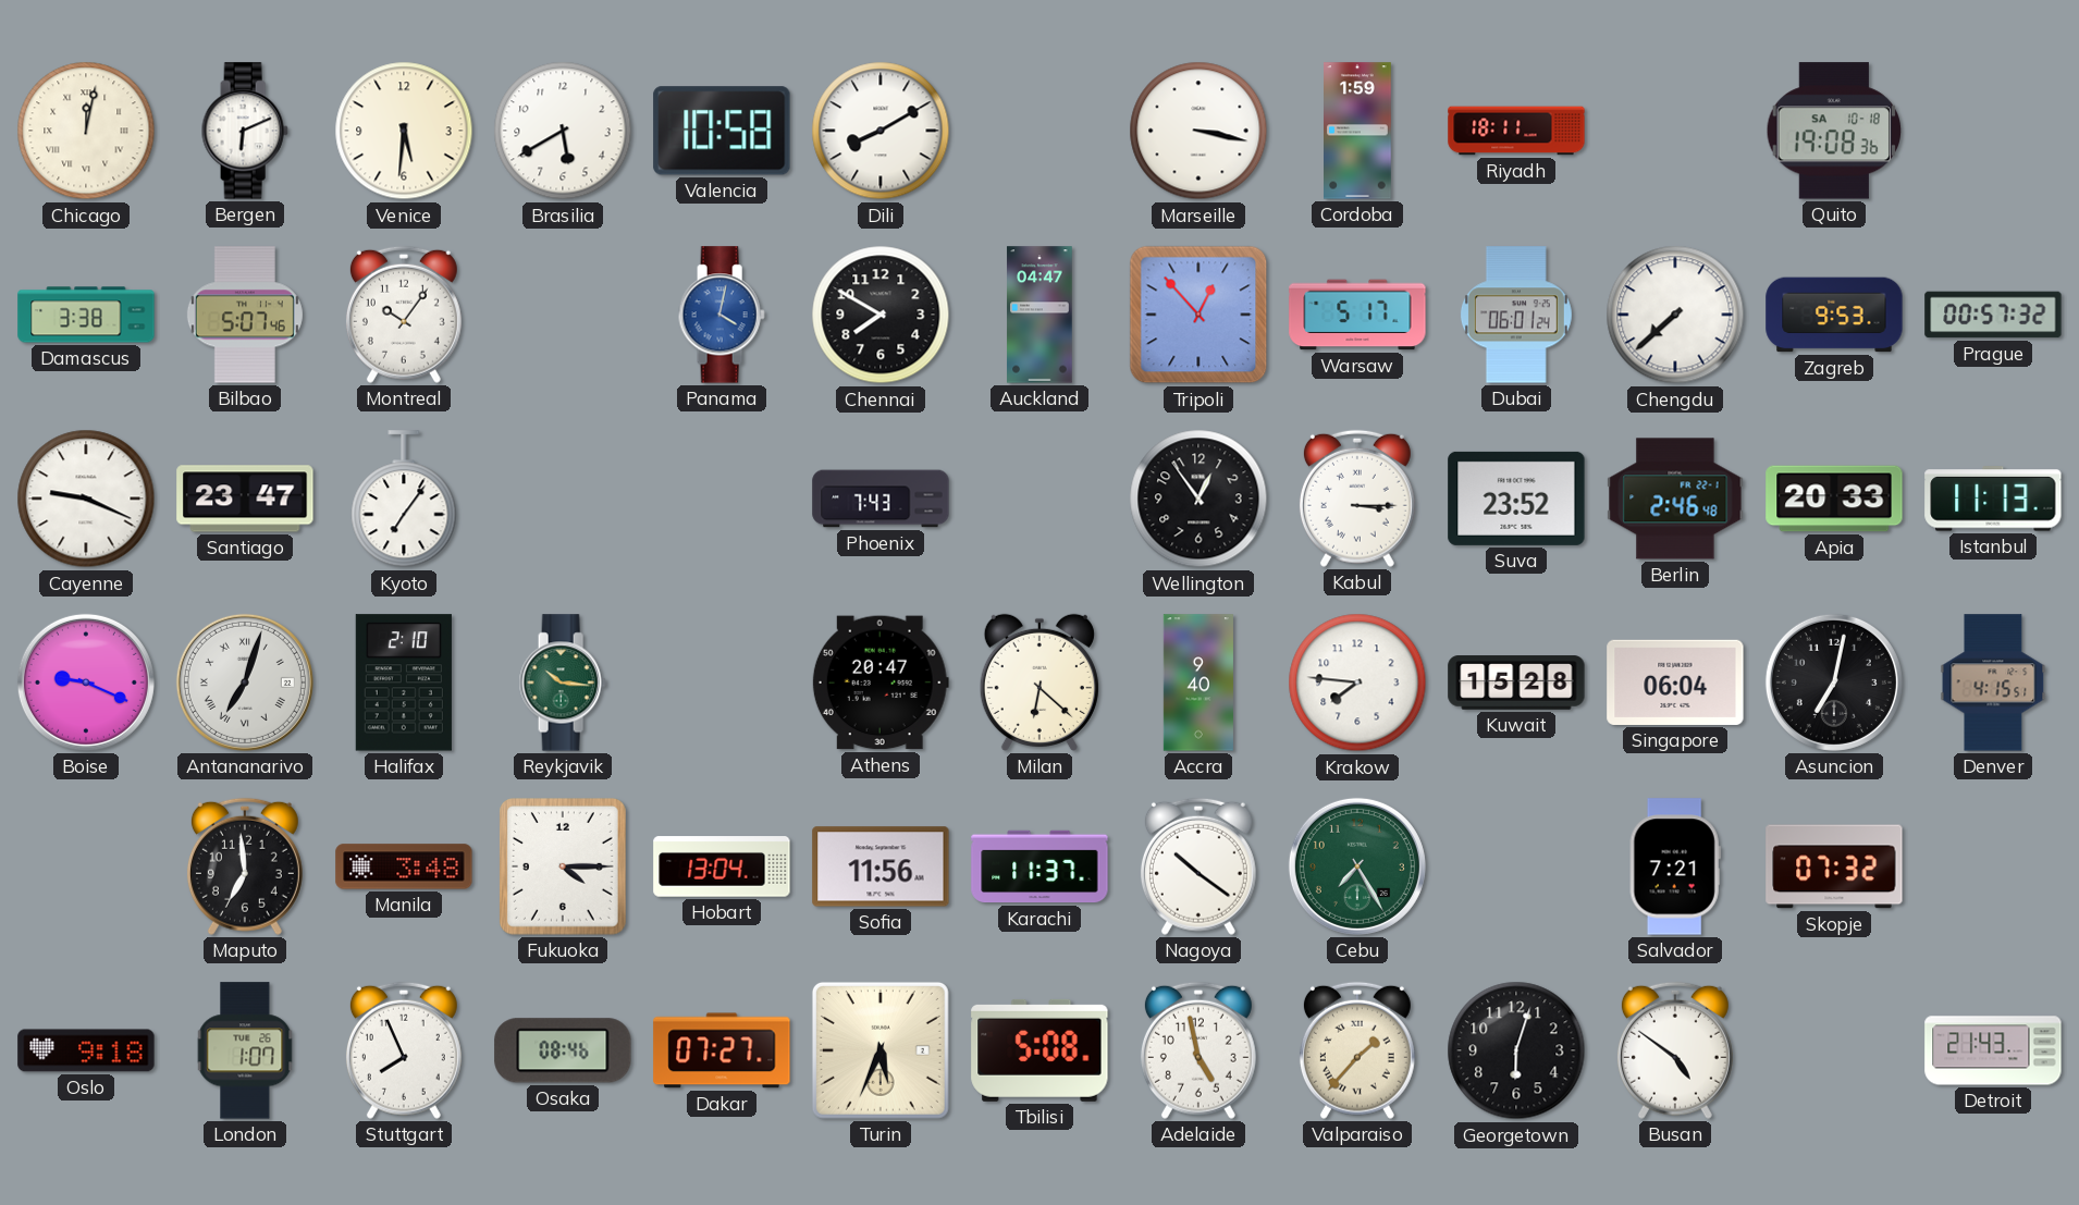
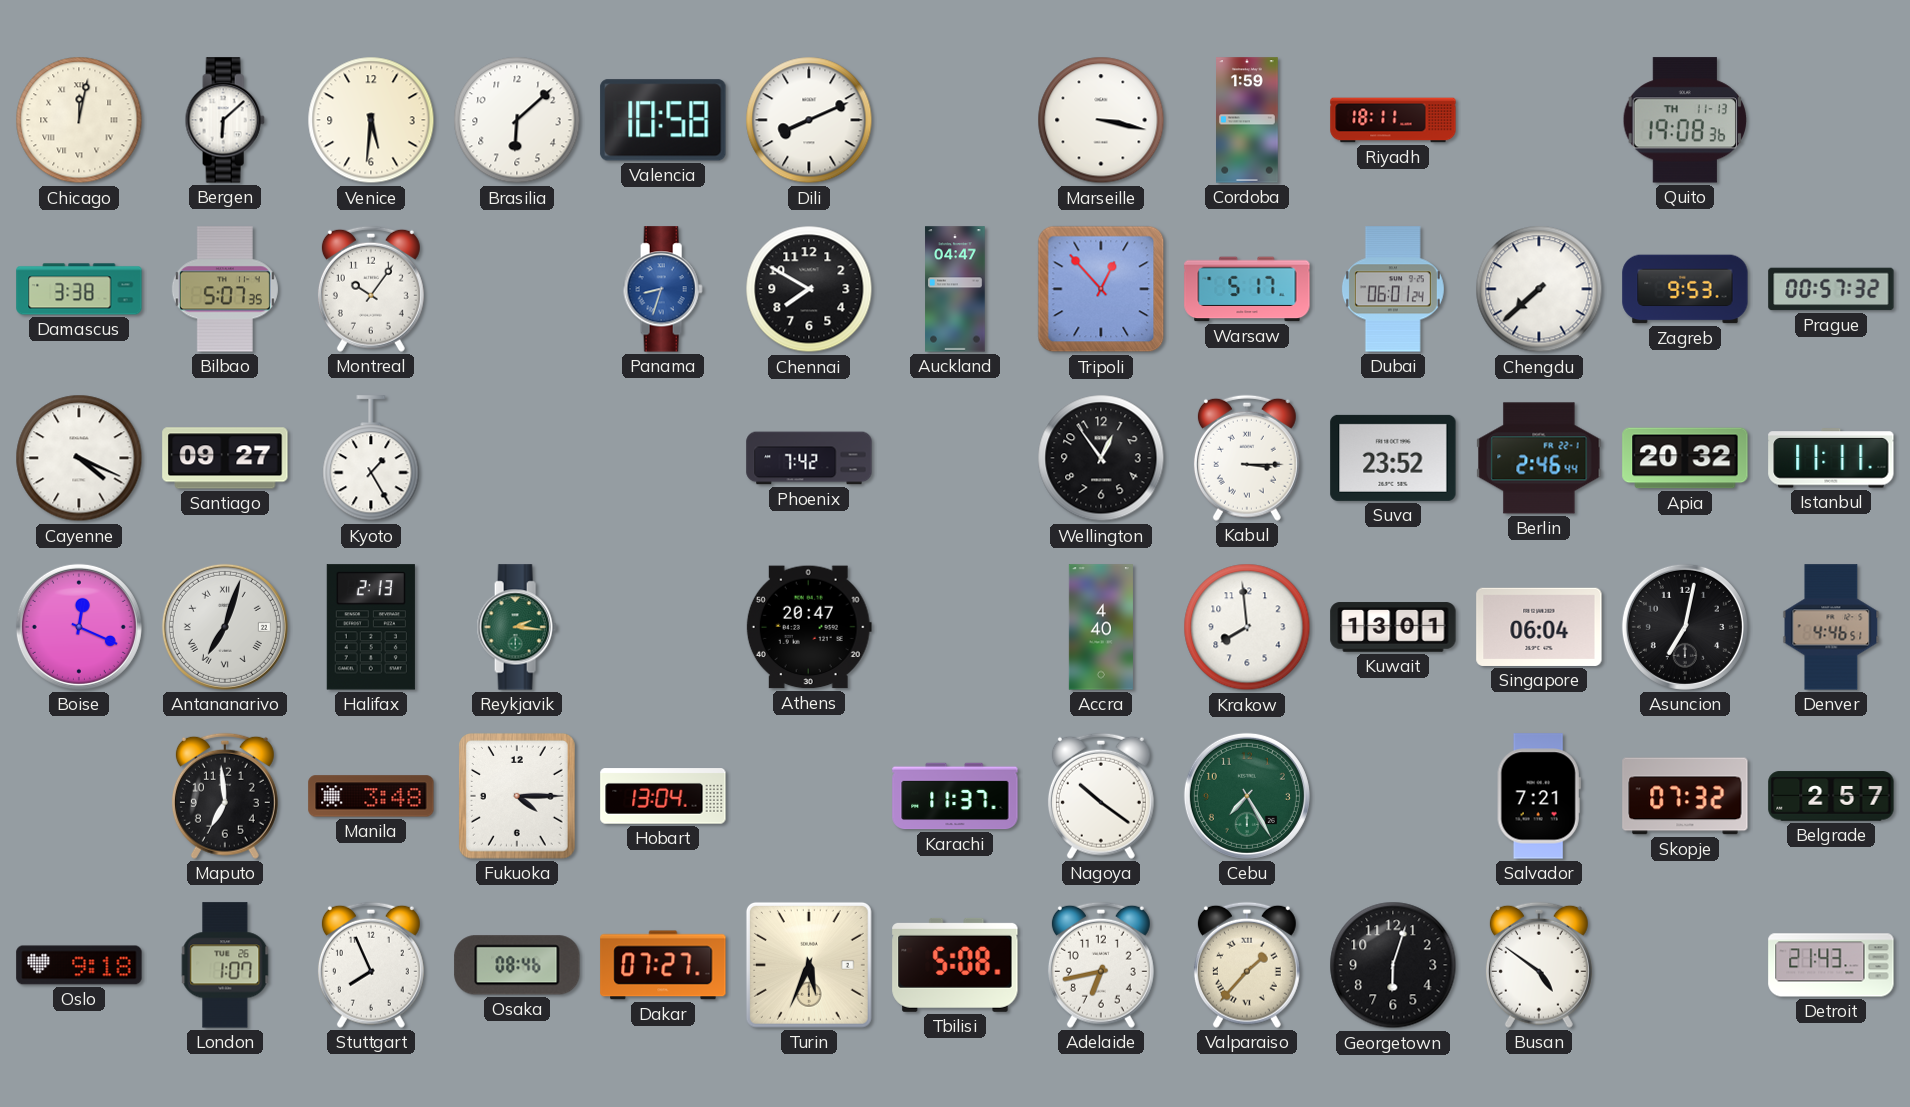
Bergen: 6:11 -> 6:08
Brasilia: 5:40 -> 6:08
Dili: 8:10 -> 8:11
Quito date: SA 10-18 -> TH 11-13
Bilbao: 5:07:46 -> 5:07:35
Panama: 4:02 -> 8:33
Cayenne: 9:19 -> 4:19
Santiago: 23:47 -> 09:27
Kyoto: 7:06 -> 1:25
Phoenix: 7:43 -> 7:42
Berlin: 2:46:48 -> 2:46:44
Apia: 20:33 -> 20:32
Istanbul: 11:13 -> 11:11
Boise: 9:19 -> 12:19
Halifax: 2:10 -> 2:13
Reykjavik: 10:16 -> 2:16
Milan: 6:22 -> none
Accra: 9:40 -> 4:40
Krakow: 7:46 -> 7:59
Kuwait: 15:28 -> 13:01
Denver: 4:15 -> 4:46
Sofia: 11:56 -> none
Belgrade: none -> 2:57
Adelaide: 4:58 -> 6:43
